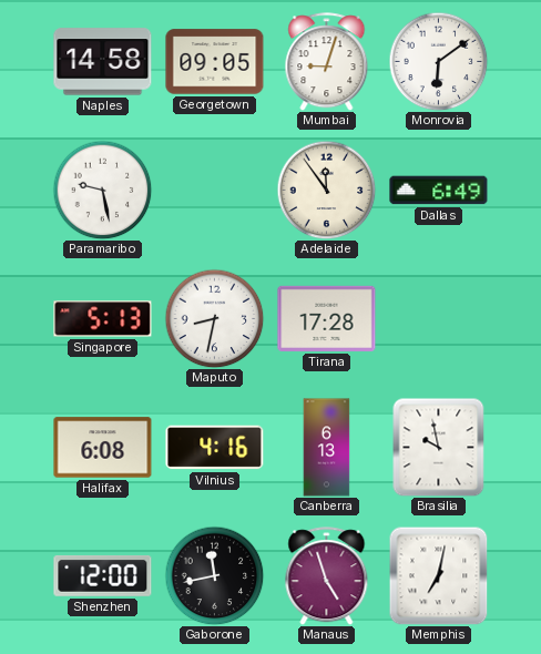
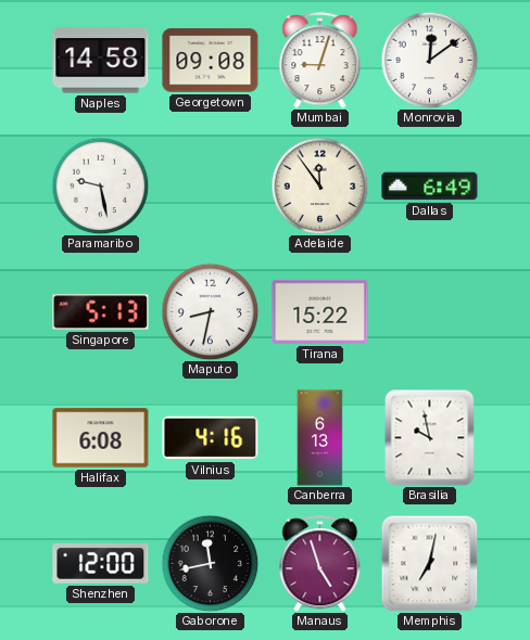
Georgetown: 09:05 -> 09:08
Monrovia: 6:09 -> 12:09
Tirana: 17:28 -> 15:22
